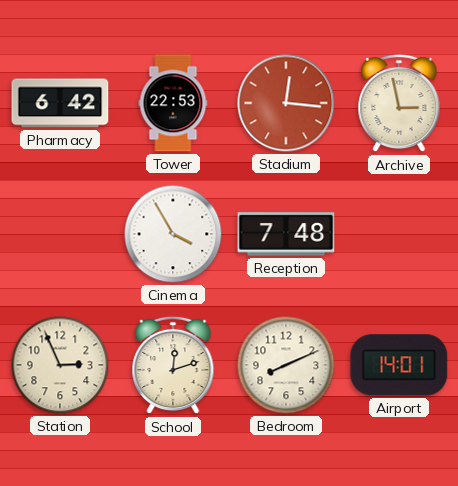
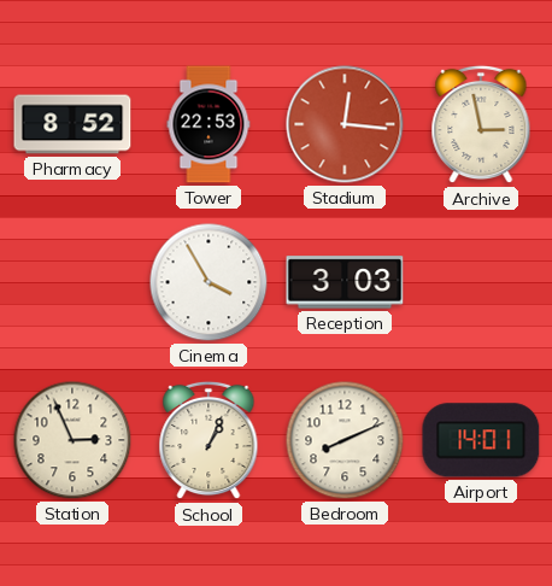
Pharmacy: 6:42 -> 8:52
Reception: 7:48 -> 3:03
School: 12:12 -> 1:04
